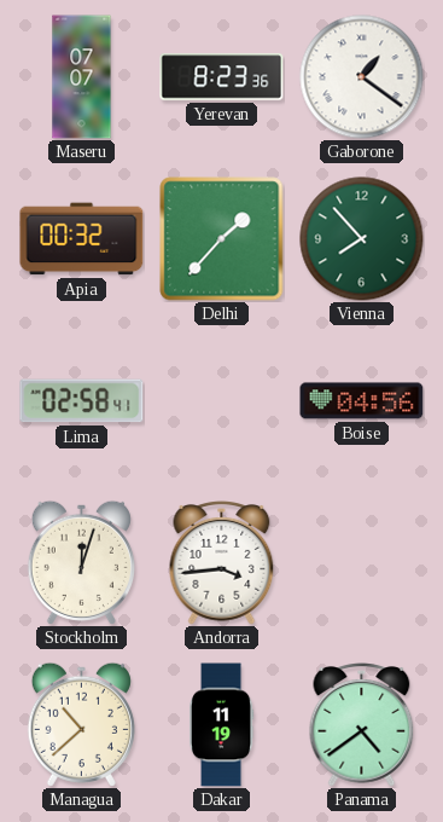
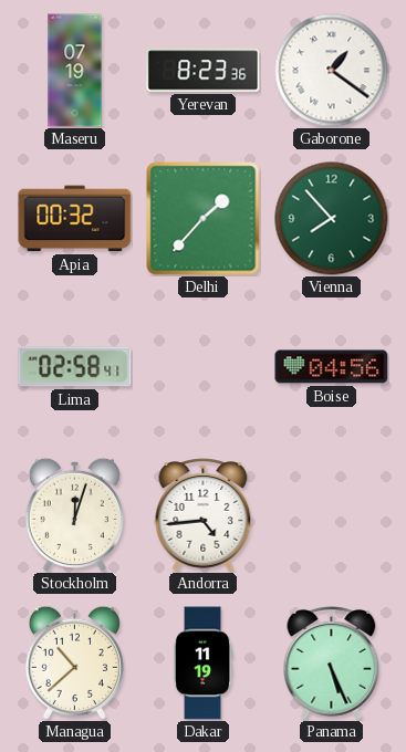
Maseru: 07:07 -> 07:19
Andorra: 3:44 -> 4:44
Panama: 4:39 -> 5:26
